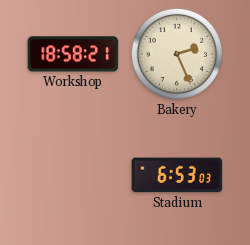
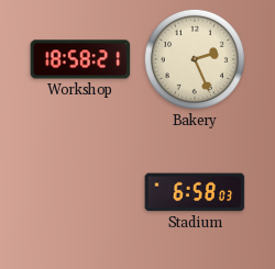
Stadium: 6:53 -> 6:58
